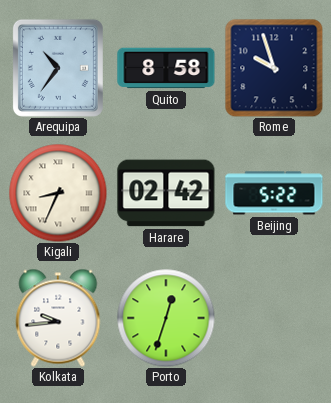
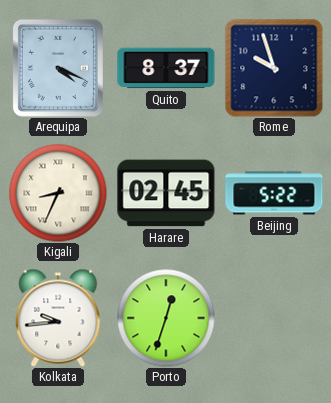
Arequipa: 10:36 -> 4:19
Quito: 8:58 -> 8:37
Harare: 02:42 -> 02:45
